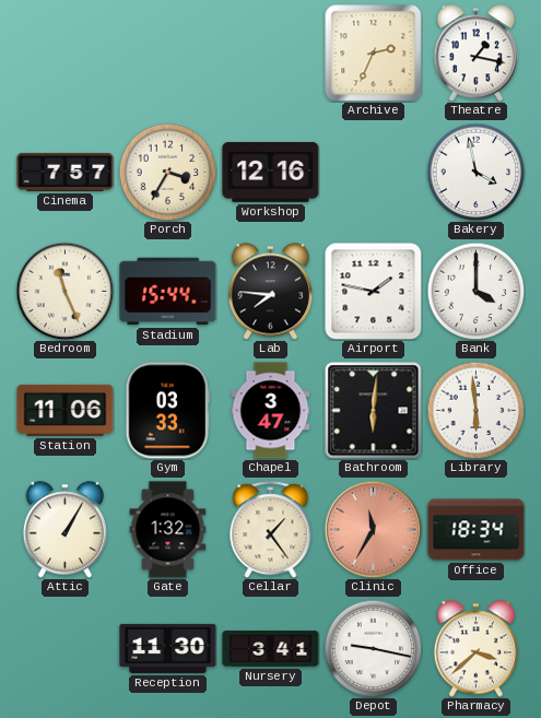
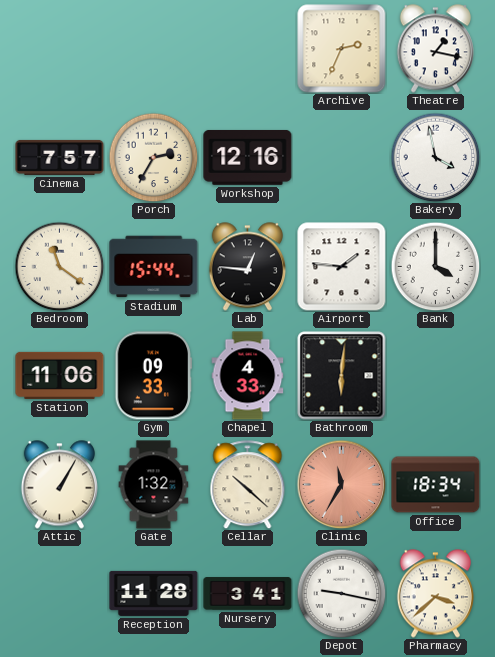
Porch: 3:35 -> 2:35
Bedroom: 11:26 -> 11:21
Lab: 7:46 -> 12:46
Airport: 1:47 -> 1:46
Gym: 03:33 -> 09:33
Chapel: 3:47 -> 4:33
Library: 5:59 -> none
Cellar: 1:24 -> 10:22
Reception: 11:30 -> 11:28
